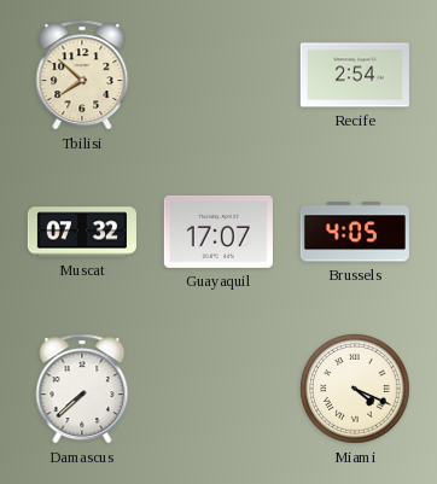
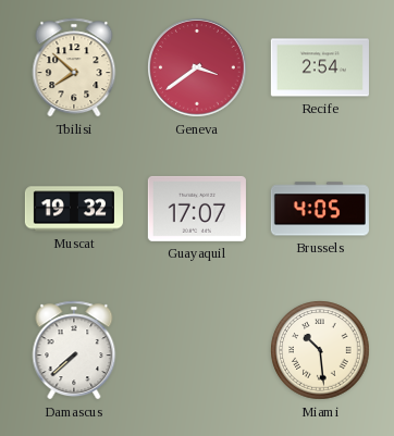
Geneva: none -> 3:39
Muscat: 07:32 -> 19:32
Miami: 4:19 -> 10:29
